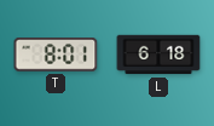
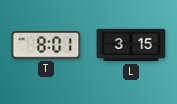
L: 6:18 -> 3:15
